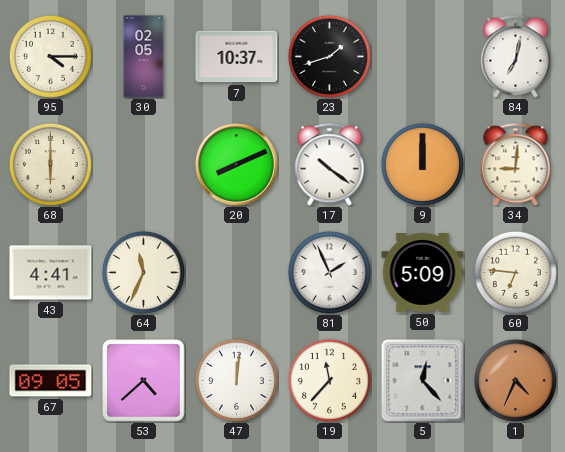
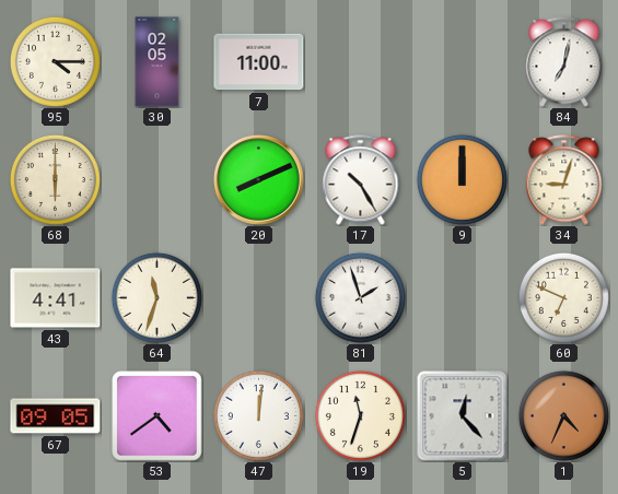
7: 10:37 -> 11:00
23: 1:42 -> none
17: 10:21 -> 10:25
34: 9:01 -> 9:03
64: 11:34 -> 11:33
81: 1:56 -> 1:57
50: 5:09 -> none
60: 6:46 -> 6:49
53: 4:38 -> 4:39
19: 11:37 -> 11:33
